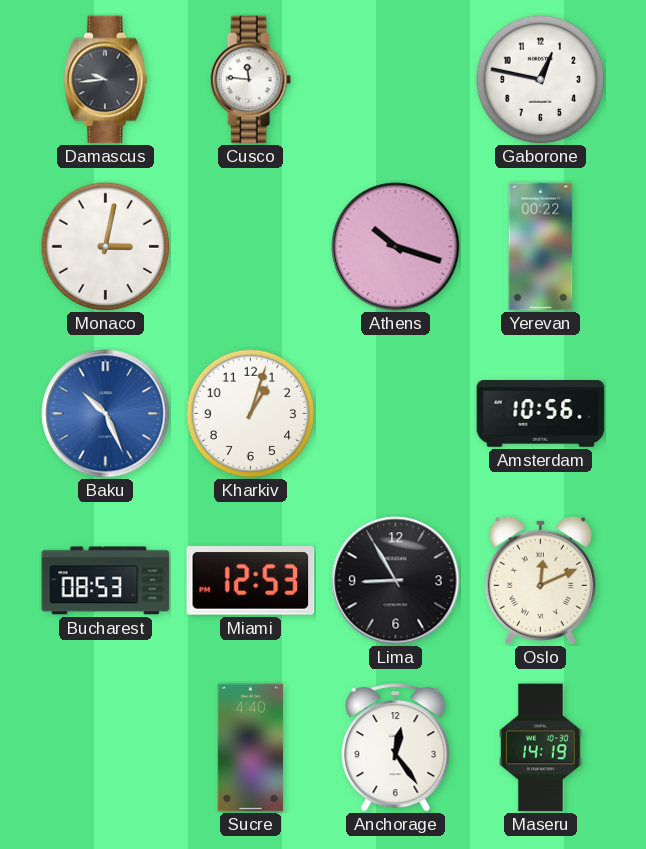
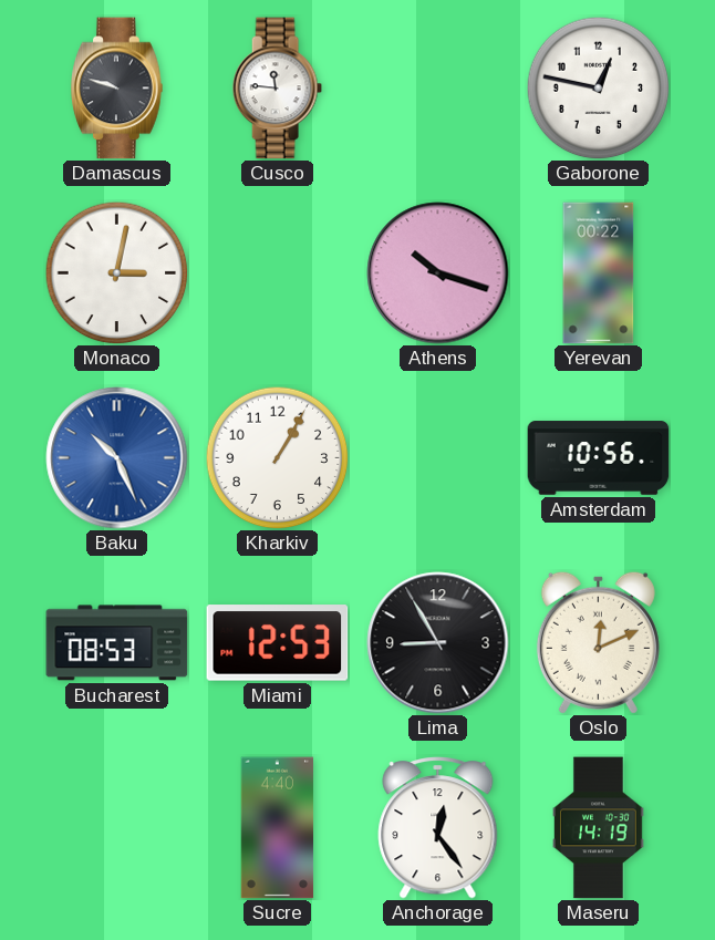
Damascus: 9:44 -> 9:48
Kharkiv: 1:03 -> 1:05
